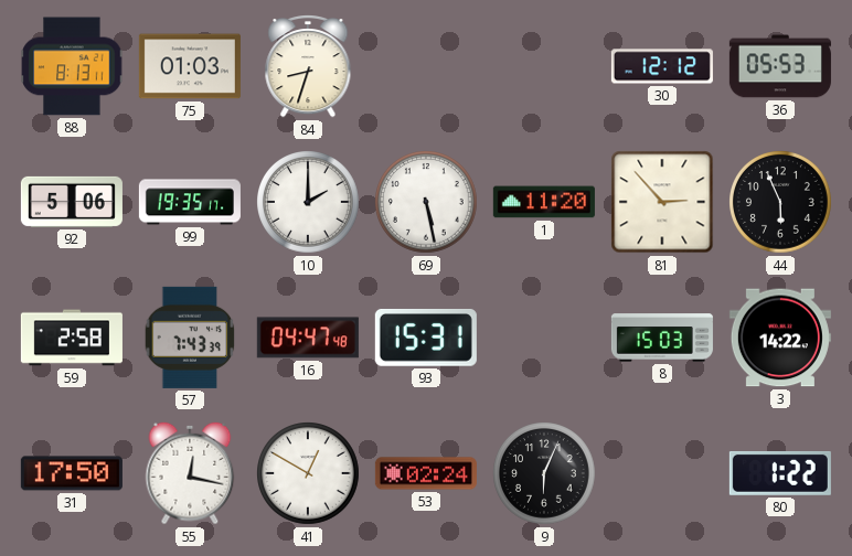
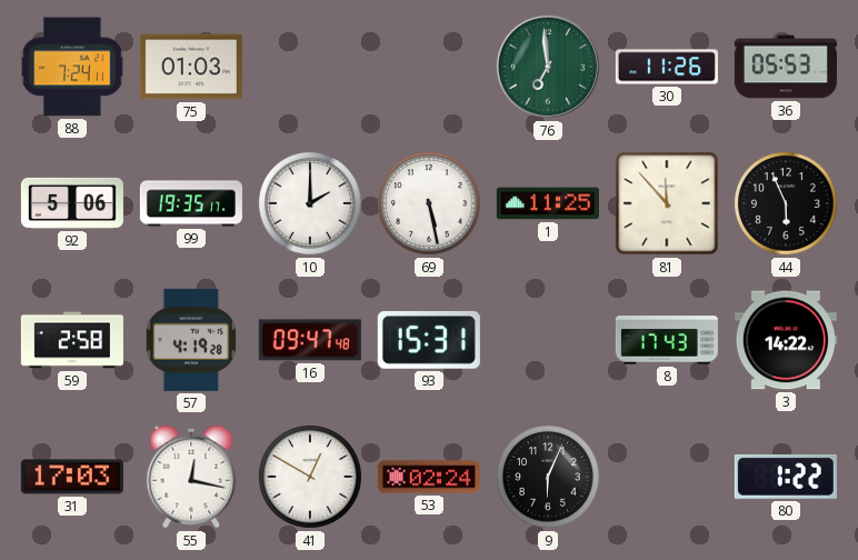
88: 8:13 -> 7:24
84: 8:33 -> none
76: none -> 6:59
30: 12:12 -> 11:26
1: 11:20 -> 11:25
81: 2:53 -> 11:53
57: 7:43 -> 4:19
16: 04:47 -> 09:47
8: 15:03 -> 17:43
31: 17:50 -> 17:03
